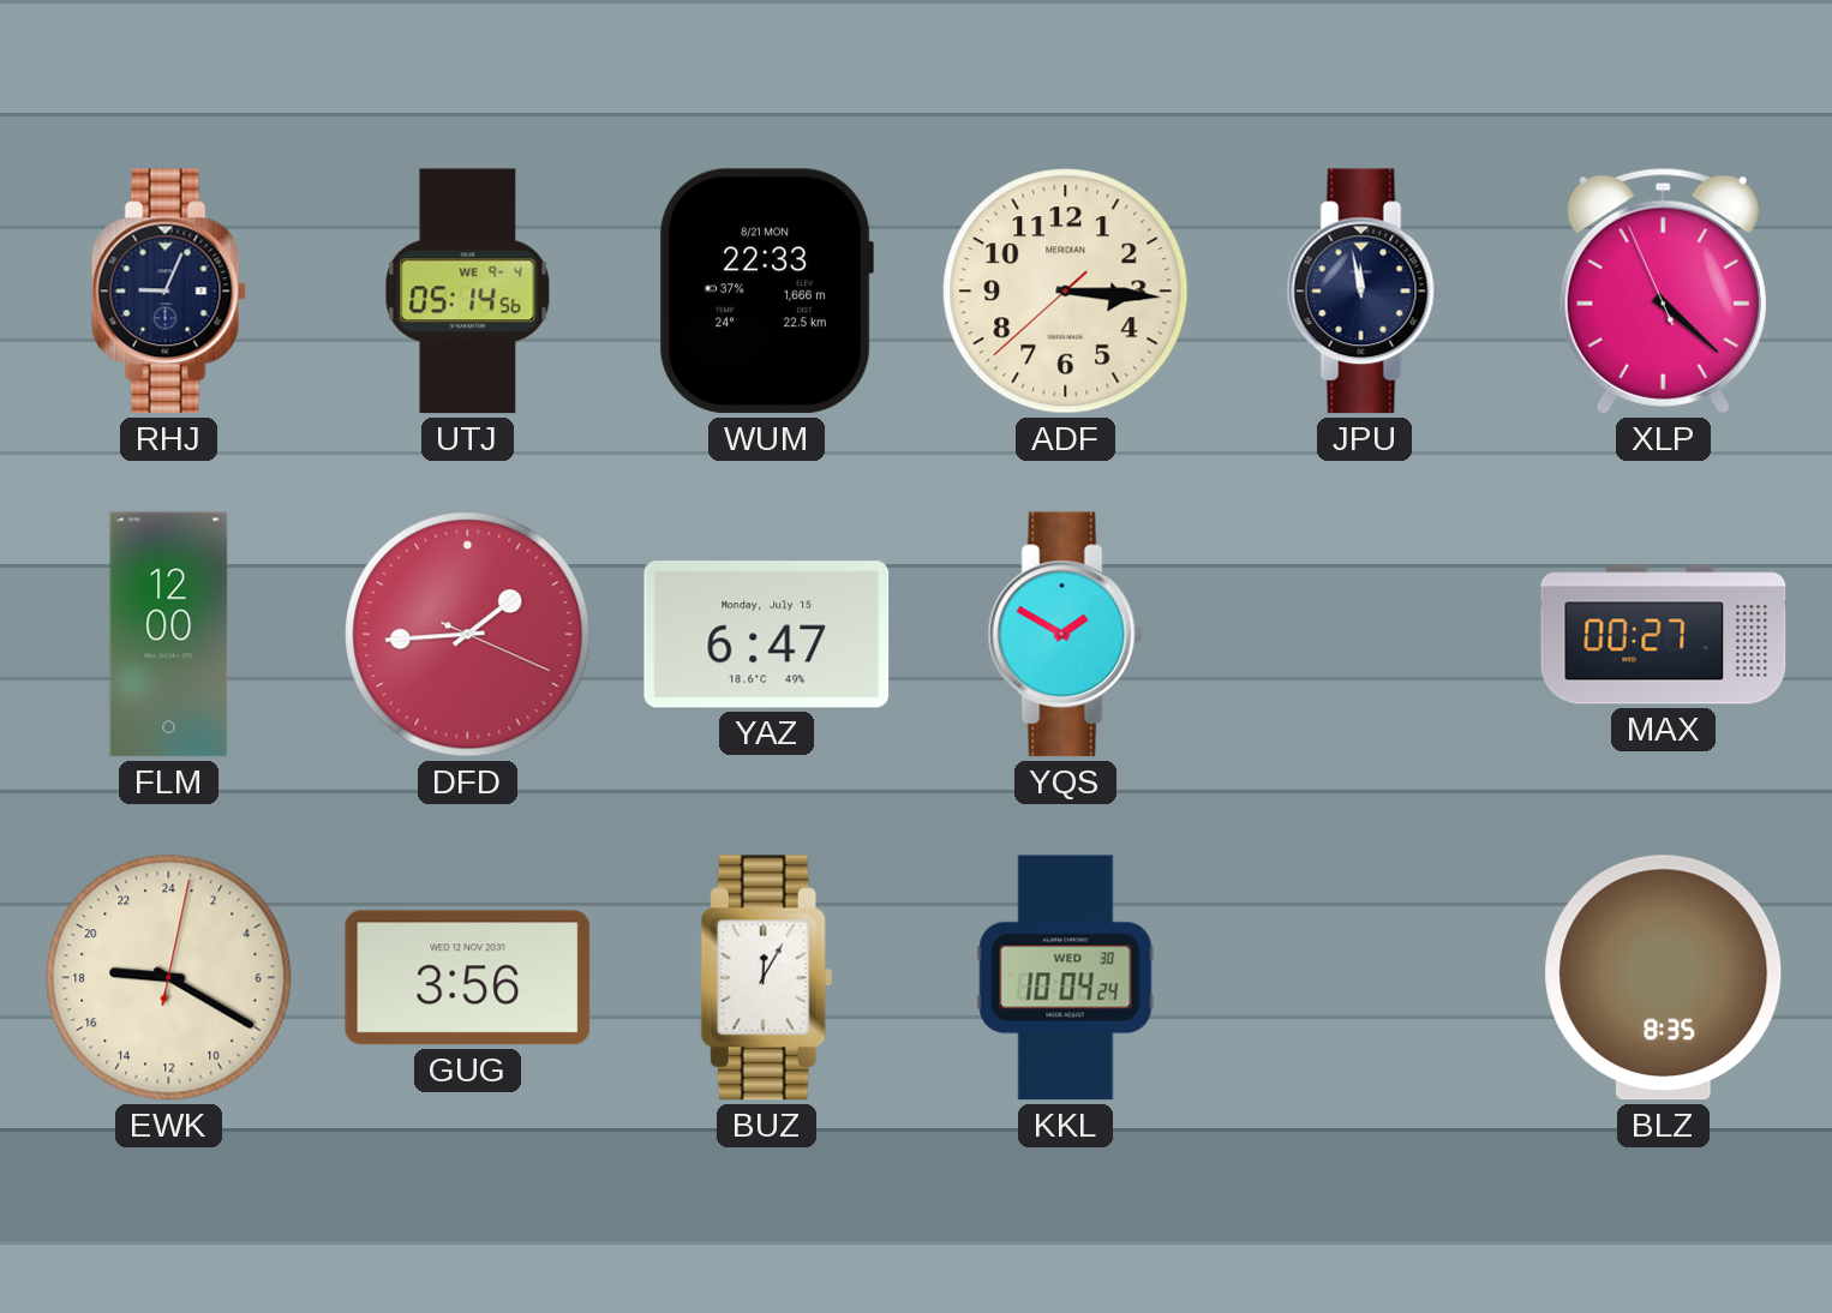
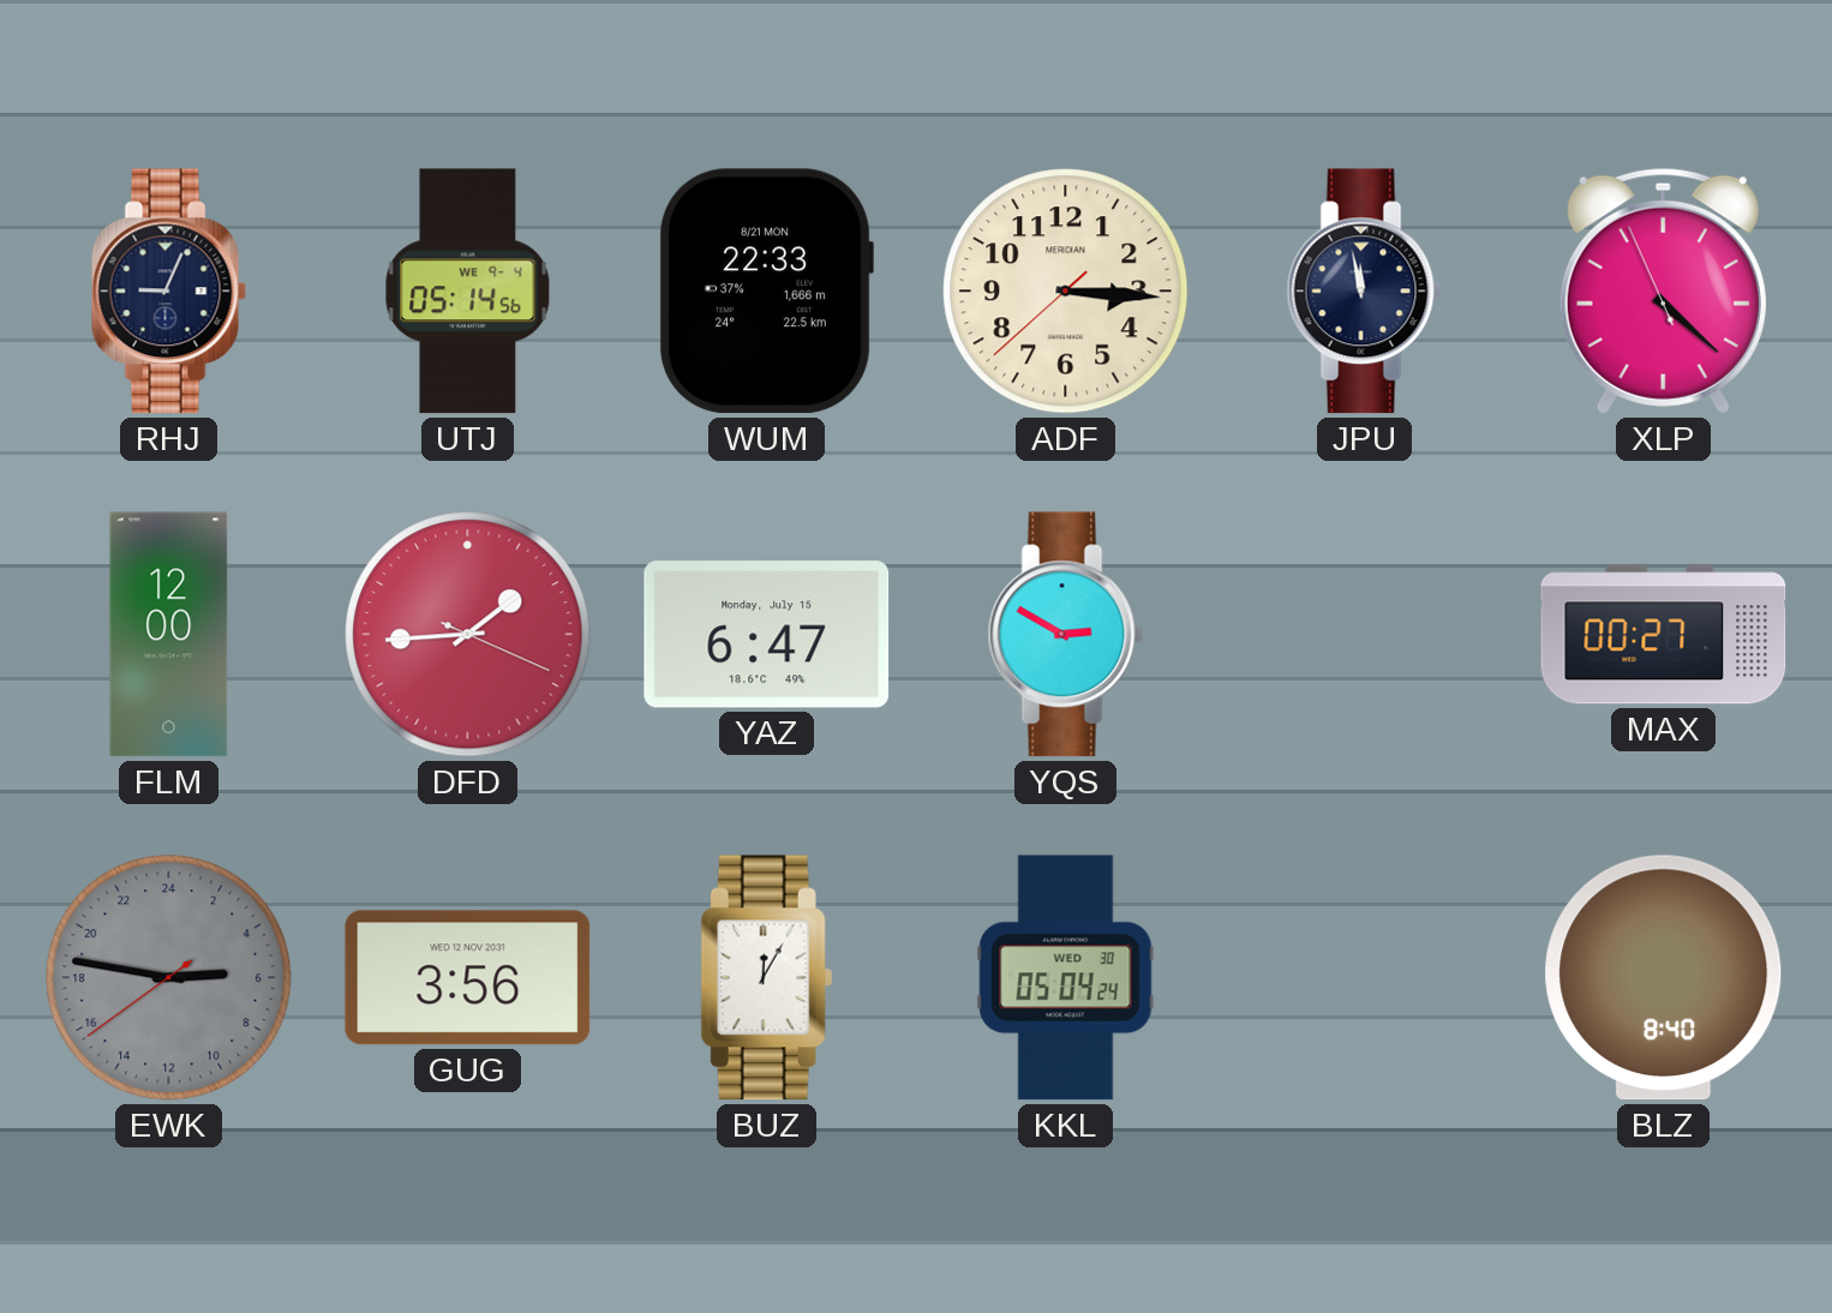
YQS: 1:50 -> 2:50
EWK: 18:20 -> 5:46
EWK dial: cream -> grey
KKL: 10:04 -> 05:04
BLZ: 8:35 -> 8:40
